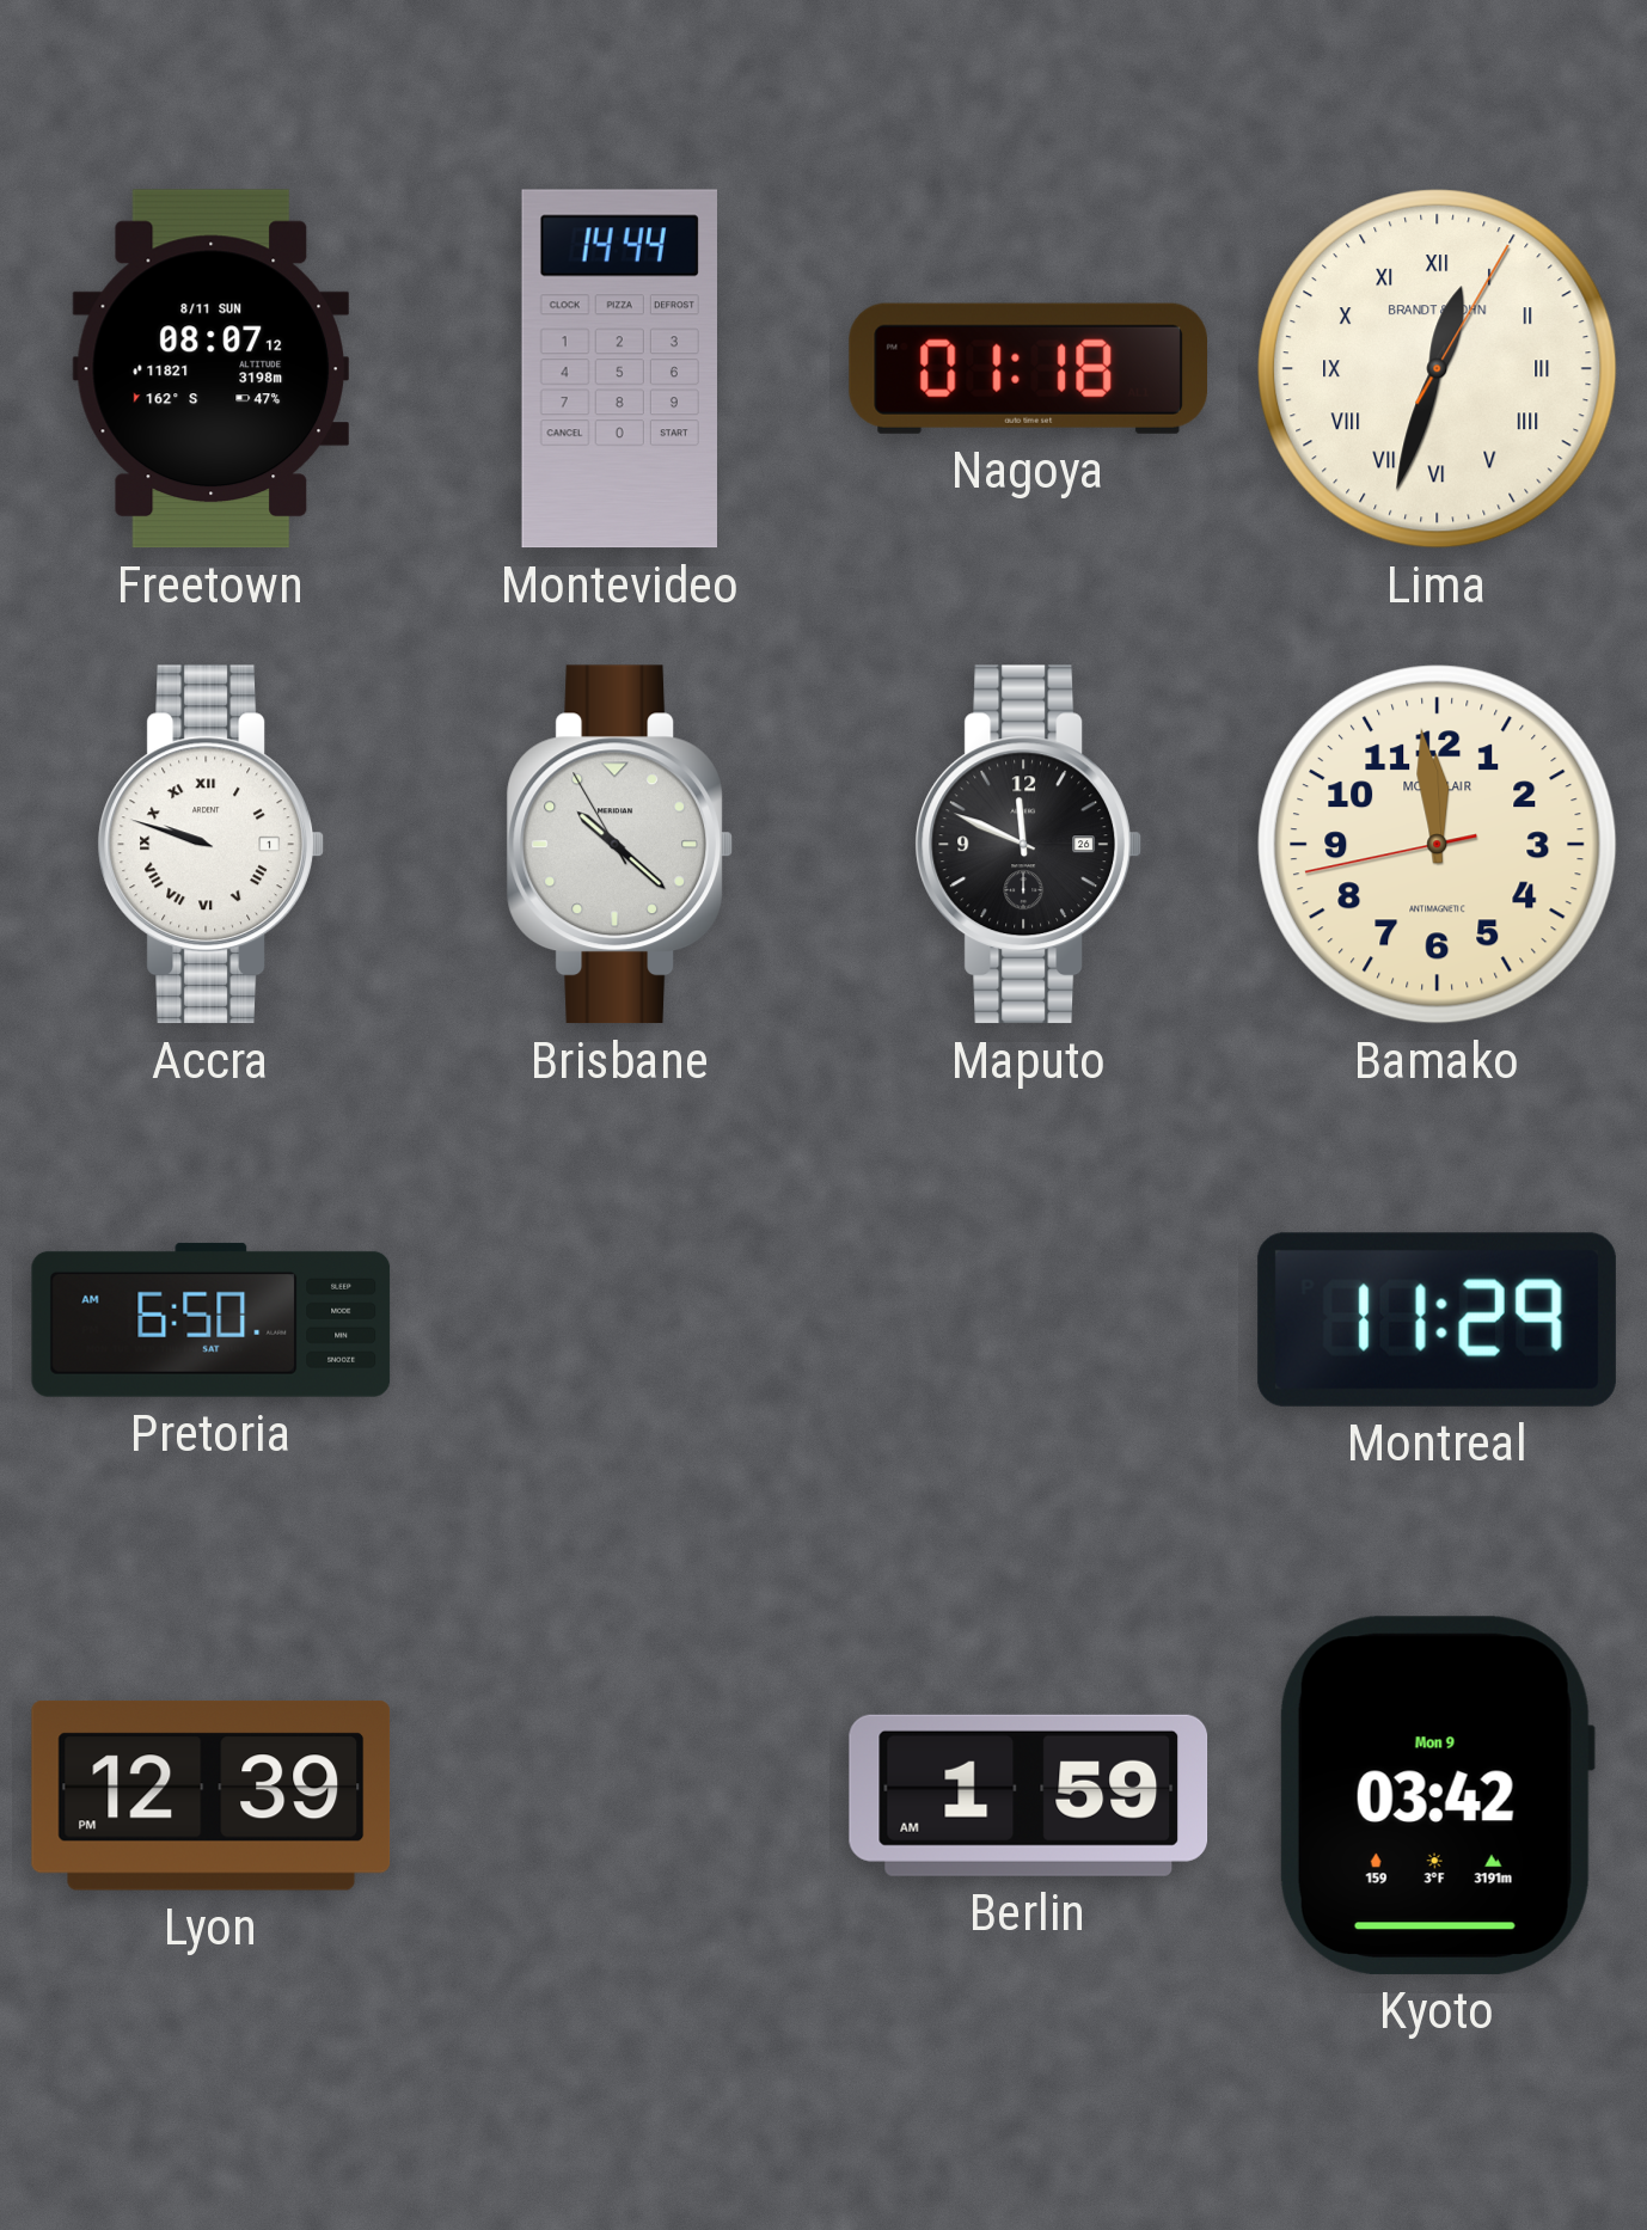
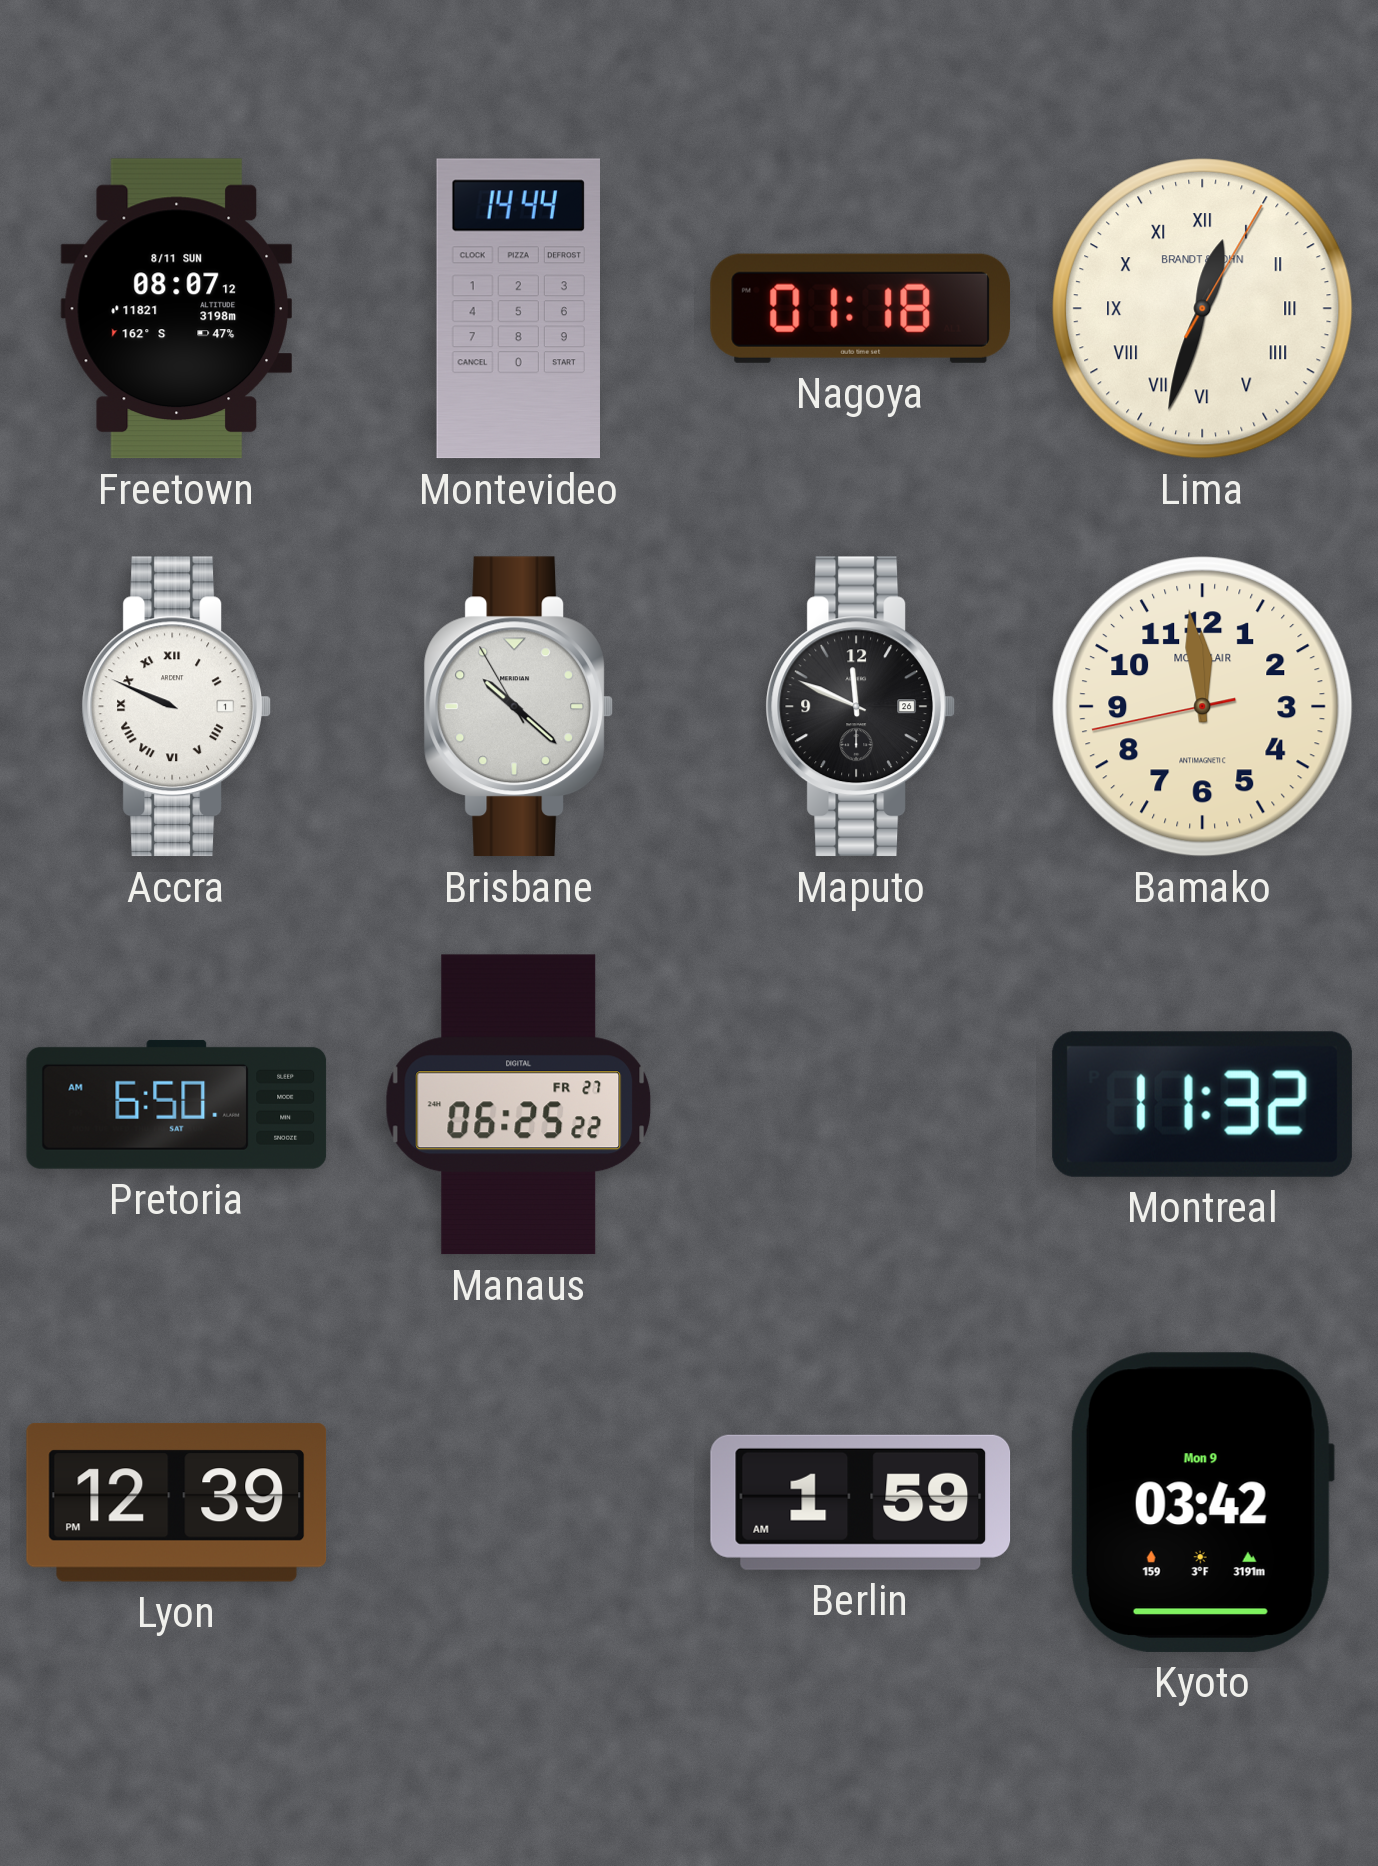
Accra: 9:48 -> 9:49
Manaus: none -> 06:25
Montreal: 11:29 -> 11:32
